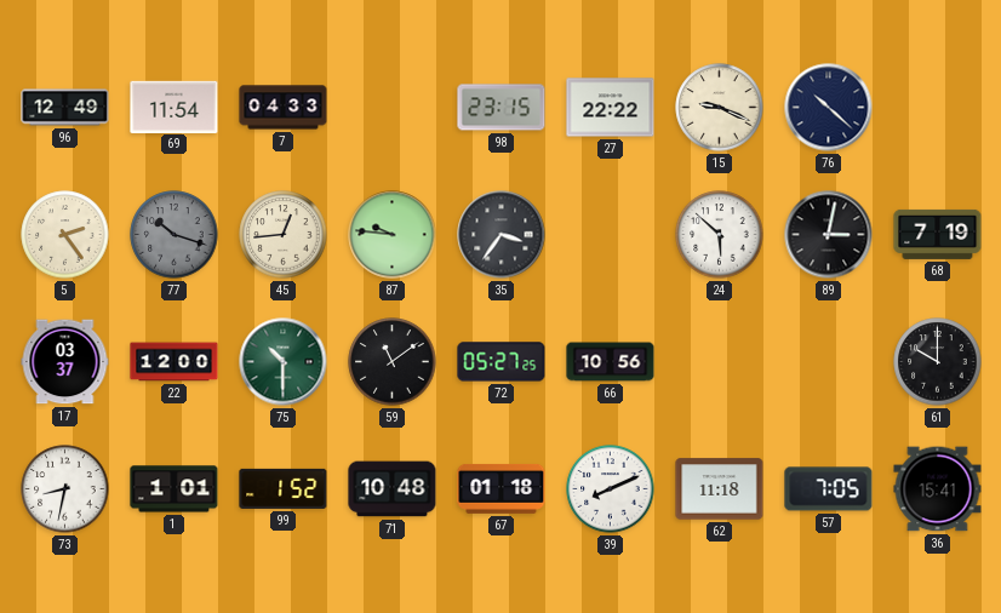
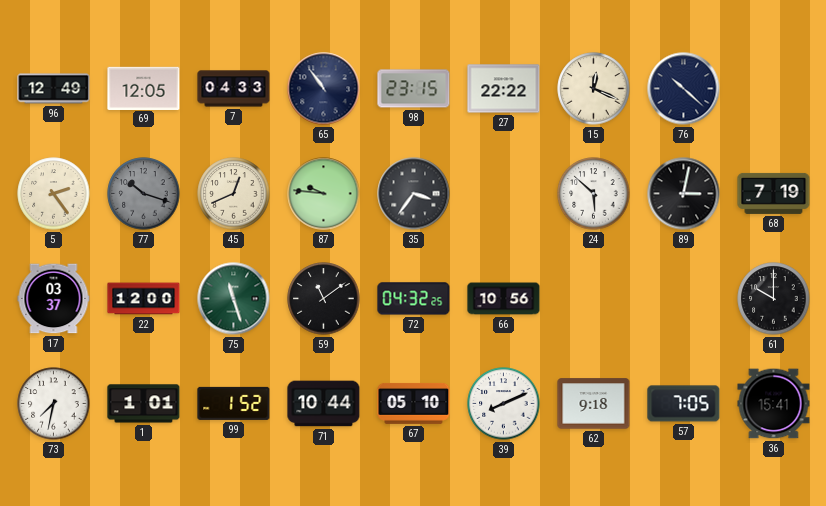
69: 11:54 -> 12:05
65: none -> 10:54
15: 9:19 -> 12:19
45: 12:44 -> 12:41
75: 10:30 -> 11:27
72: 05:27 -> 04:32
73: 8:32 -> 7:32
71: 10:48 -> 10:44
67: 01:18 -> 05:10
62: 11:18 -> 9:18
